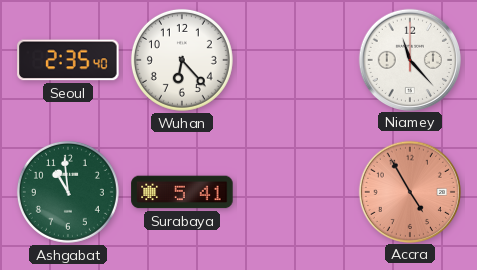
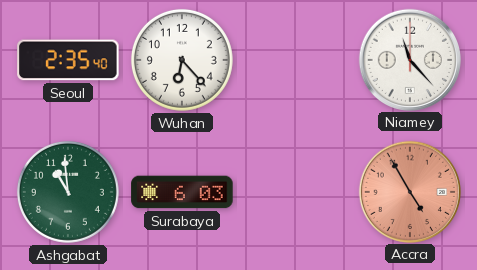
Surabaya: 5:41 -> 6:03
